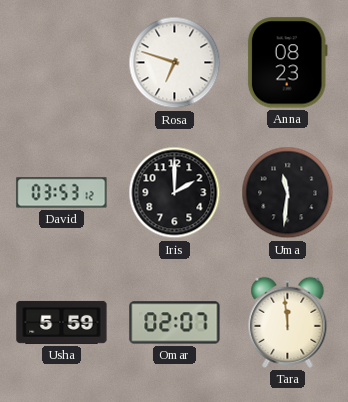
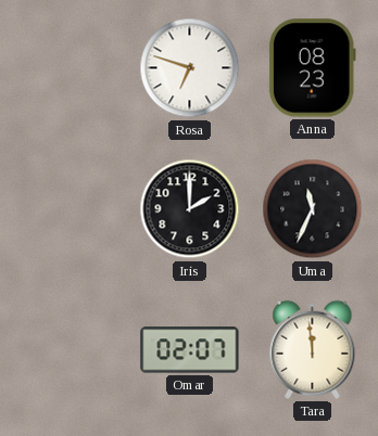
David: 03:53 -> none
Uma: 11:31 -> 11:34
Usha: 5:59 -> none
